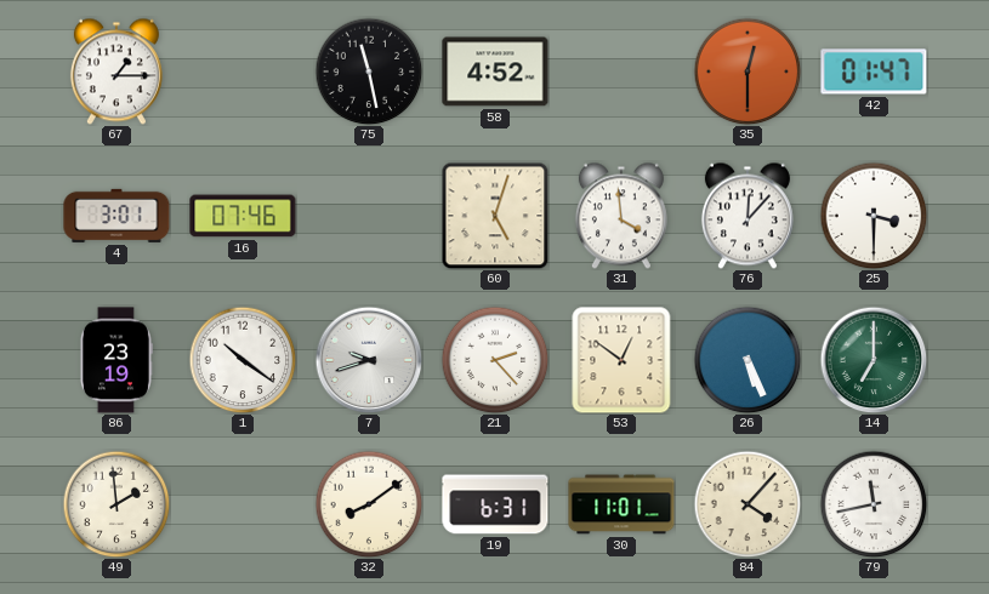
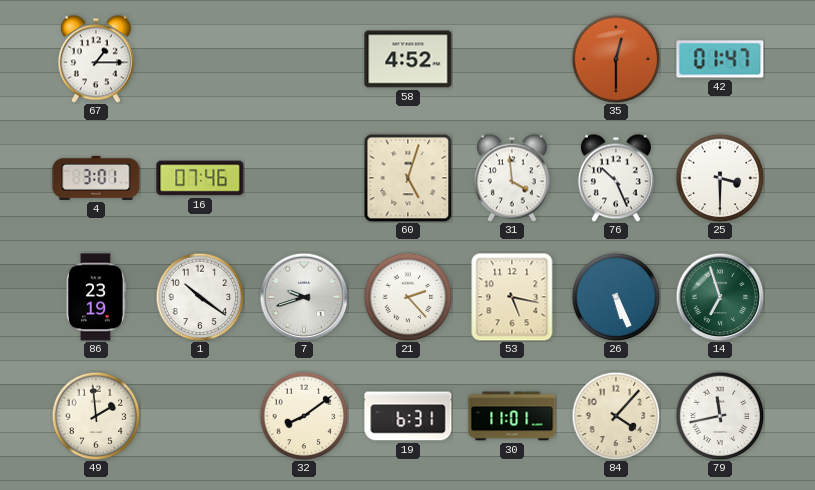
75: 11:28 -> none
76: 12:07 -> 10:26
53: 12:51 -> 5:17
14: 7:00 -> 6:57
